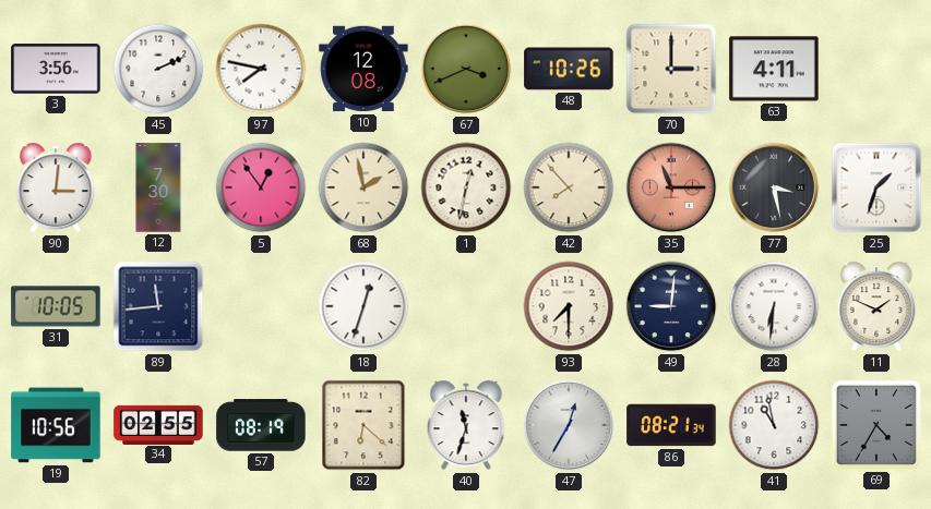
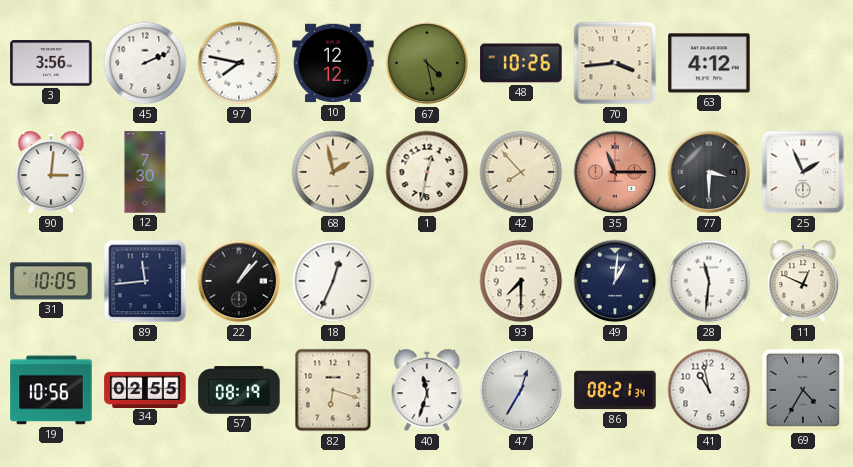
10: 12:08 -> 12:12
67: 3:41 -> 4:28
70: 3:00 -> 3:44
63: 4:11 -> 4:12
5: 12:54 -> none
77: 3:28 -> 3:30
25: 1:33 -> 1:56
22: none -> 1:07
18: 12:33 -> 12:34
49: 9:01 -> 1:01
28: 6:31 -> 11:31
11: 1:49 -> 12:49
82: 6:22 -> 6:18
